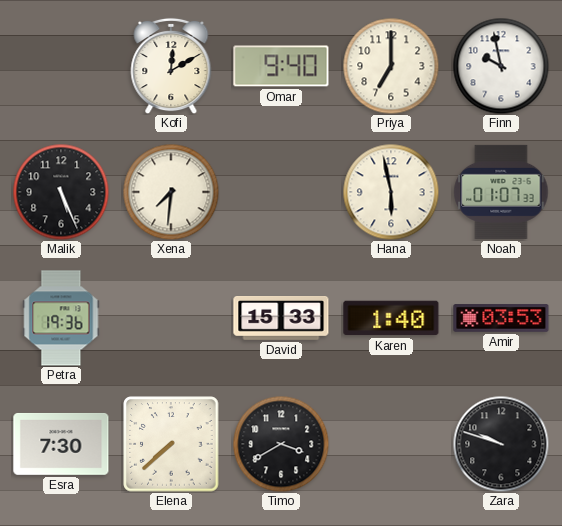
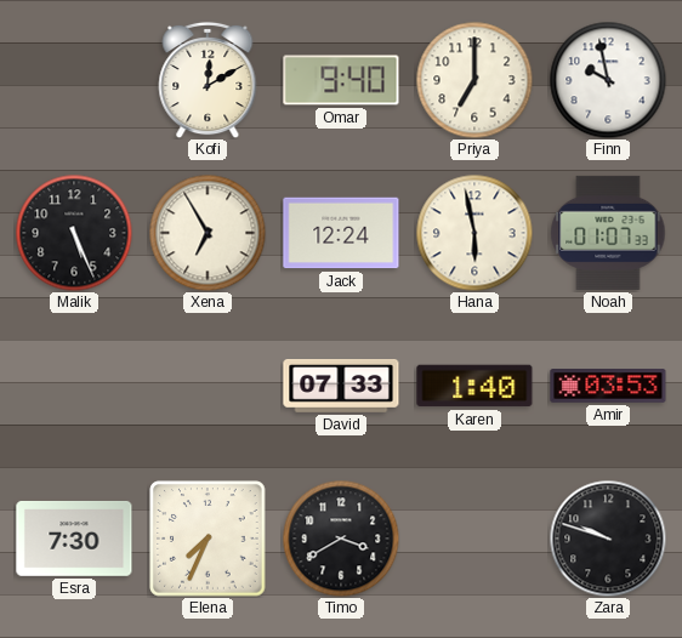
Xena: 7:31 -> 6:55
Jack: none -> 12:24
Petra: 19:36 -> none
David: 15:33 -> 07:33
Elena: 7:38 -> 7:34
